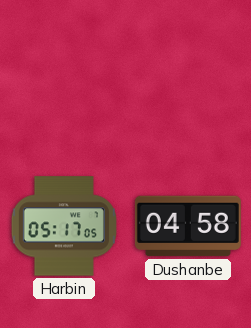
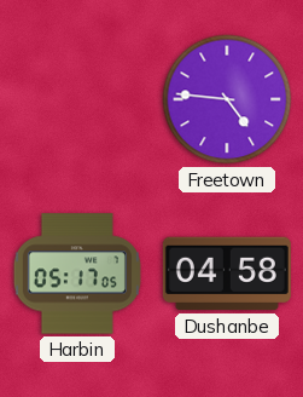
Freetown: none -> 4:46
